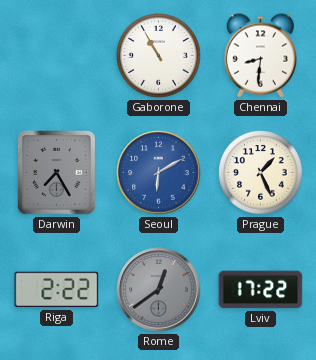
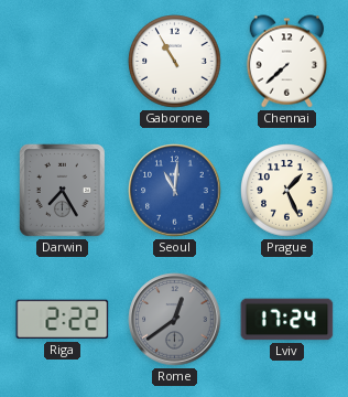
Chennai: 8:31 -> 7:38
Seoul: 6:10 -> 11:01
Lviv: 17:22 -> 17:24
